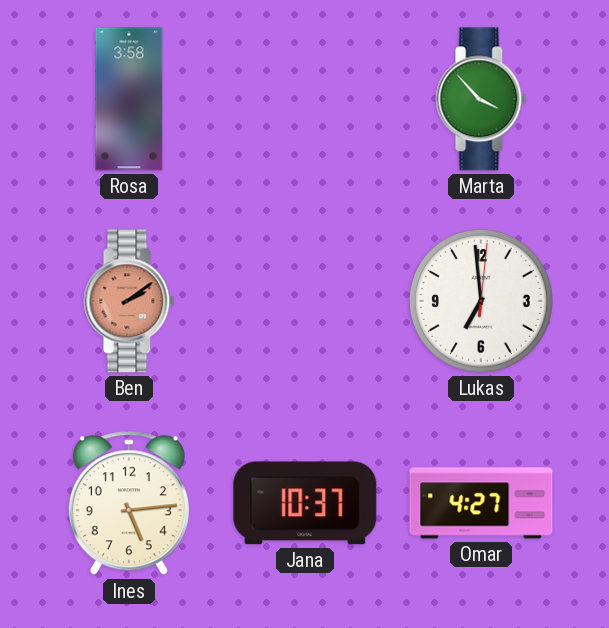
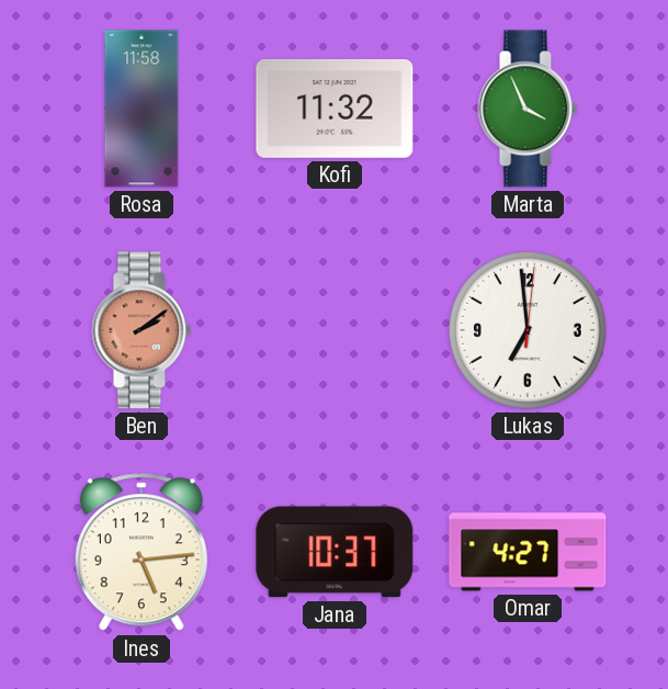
Rosa: 3:58 -> 11:58
Kofi: none -> 11:32
Marta: 3:53 -> 3:56
